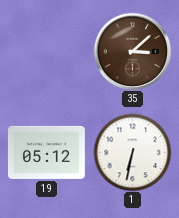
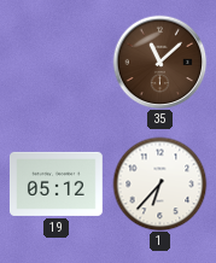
35: 3:08 -> 11:08
1: 6:32 -> 6:37
